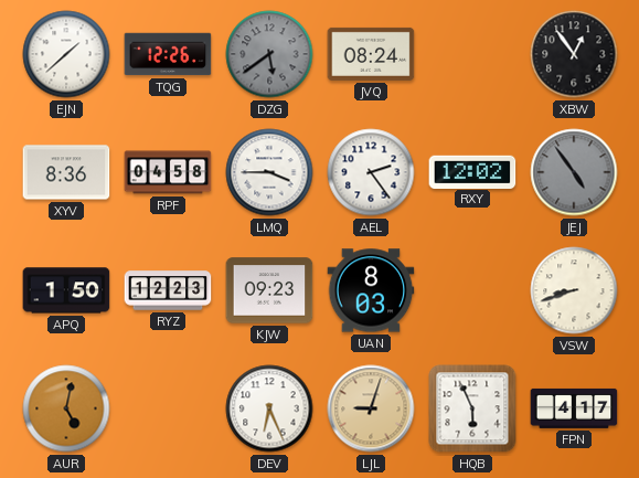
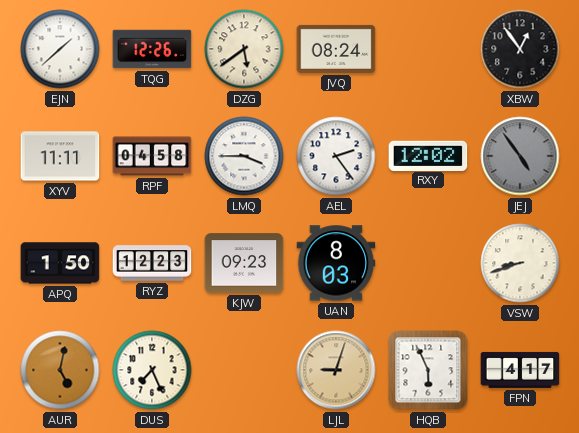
DZG dial: grey -> cream
XYV: 8:36 -> 11:11
DUS: none -> 7:26
DEV: 6:26 -> none
